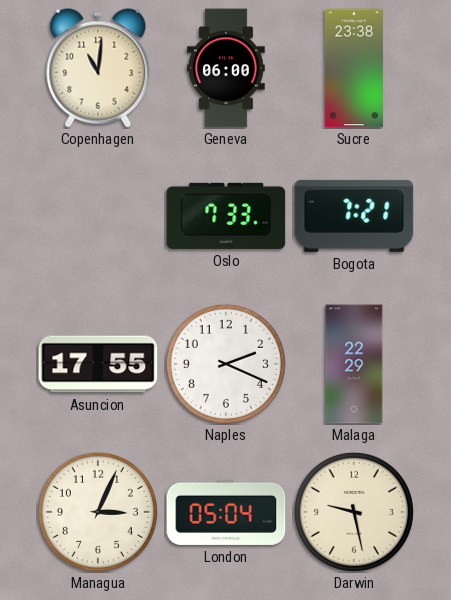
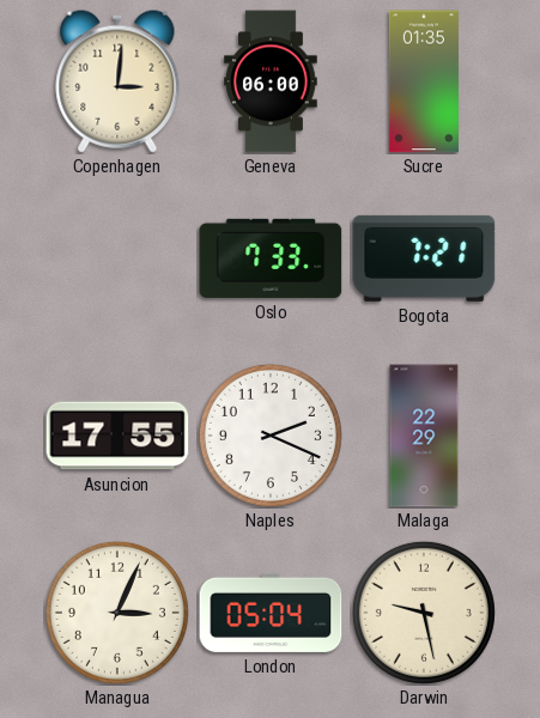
Copenhagen: 11:01 -> 3:01
Sucre: 23:38 -> 01:35
